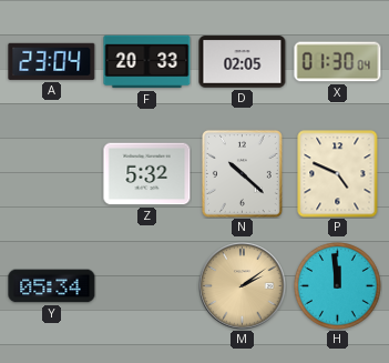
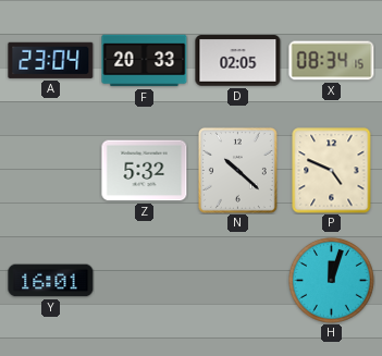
X: 01:30 -> 08:34
Y: 05:34 -> 16:01
M: 2:09 -> none
H: 11:59 -> 12:03
